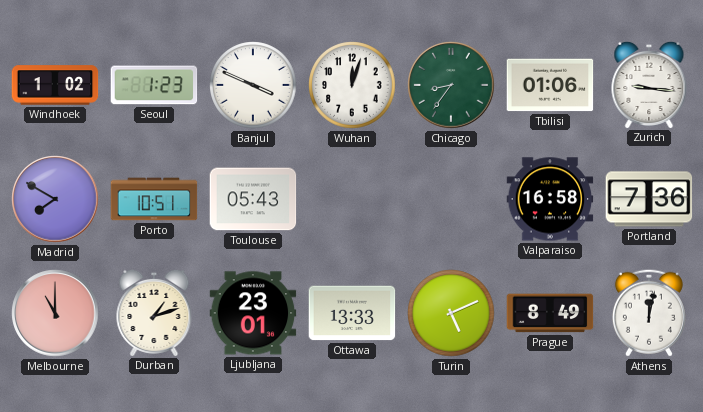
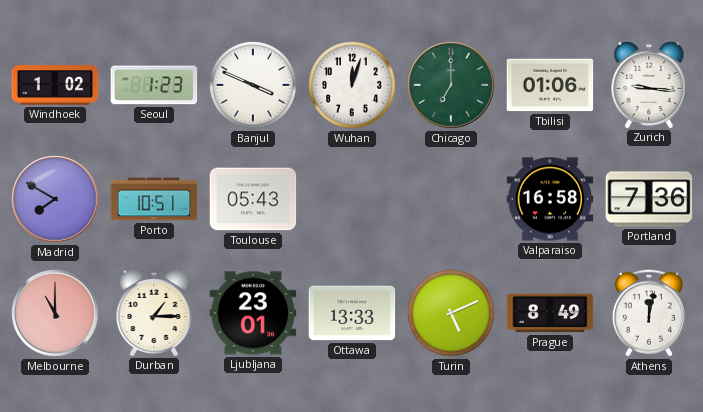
Chicago: 8:36 -> 7:00
Durban: 1:12 -> 1:15
